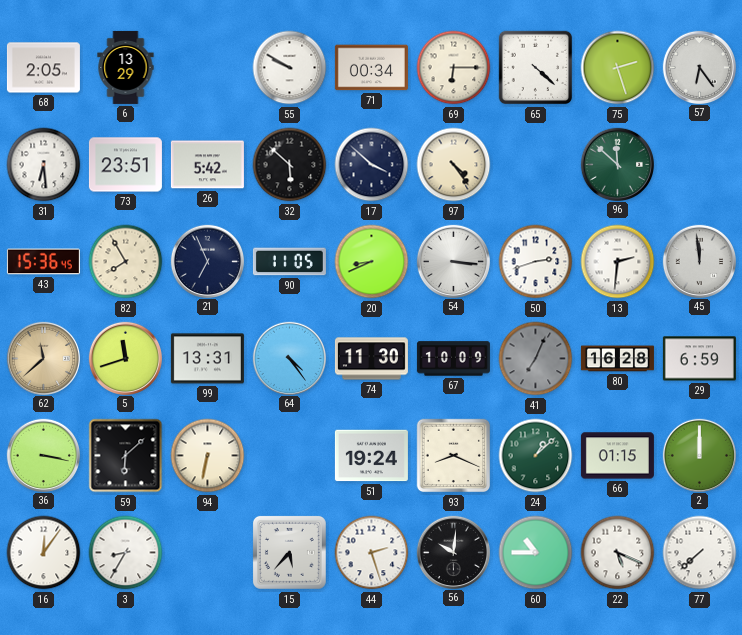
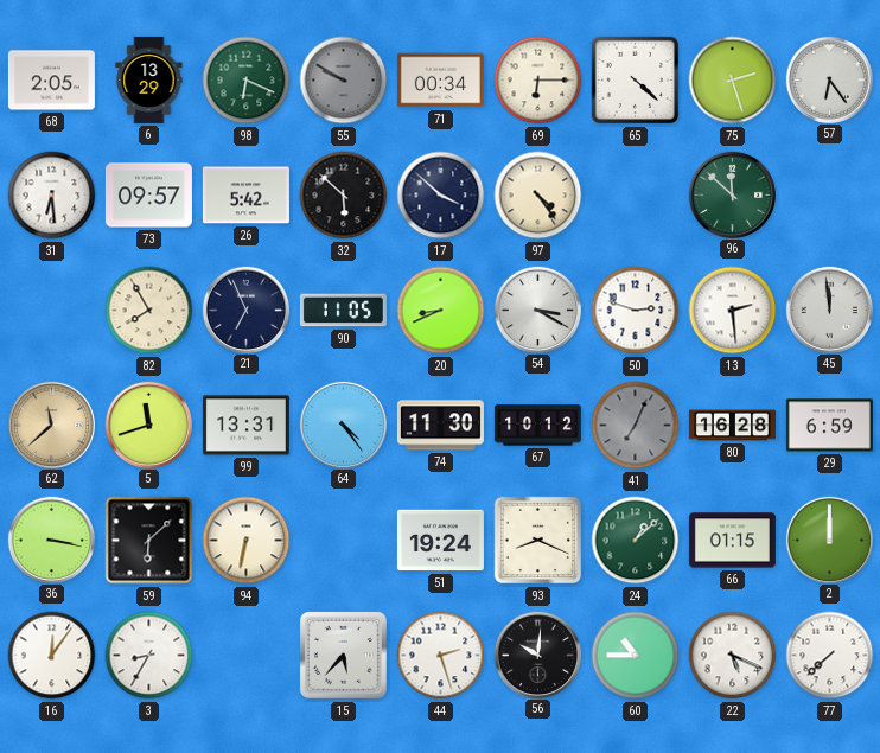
98: none -> 6:19
55 dial: white -> grey
73: 23:51 -> 09:57
43: 15:36 -> none
54: 3:16 -> 3:20
50: 2:42 -> 2:48
13: 2:31 -> 2:29
67: 10:09 -> 10:12
